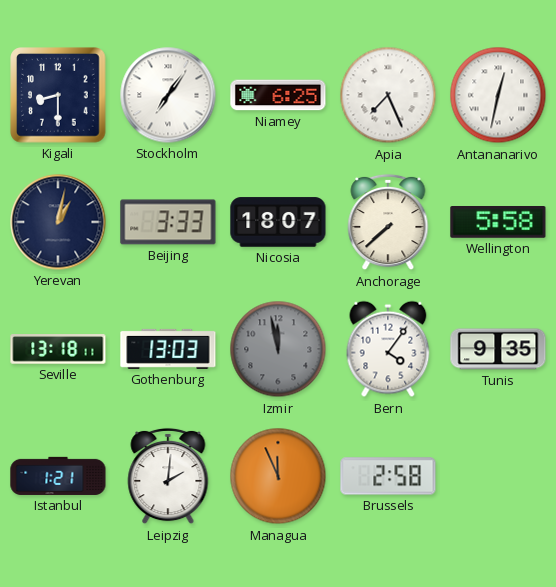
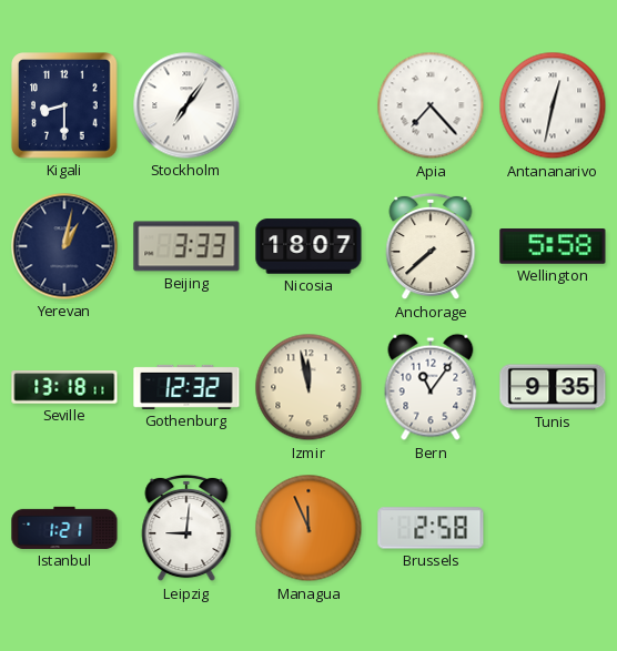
Niamey: 6:25 -> none
Apia: 7:26 -> 7:23
Gothenburg: 13:03 -> 12:32
Izmir dial: grey -> cream
Bern: 4:06 -> 11:06
Leipzig: 2:01 -> 9:01
